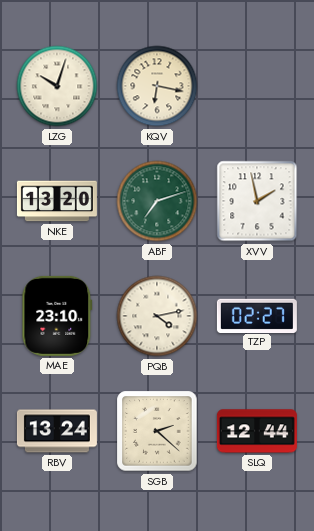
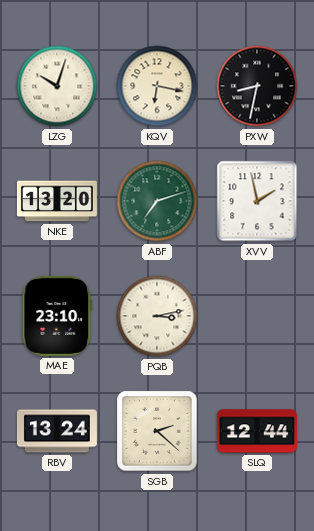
PXW: none -> 8:32
PQB: 4:13 -> 3:13
TZP: 02:27 -> none
